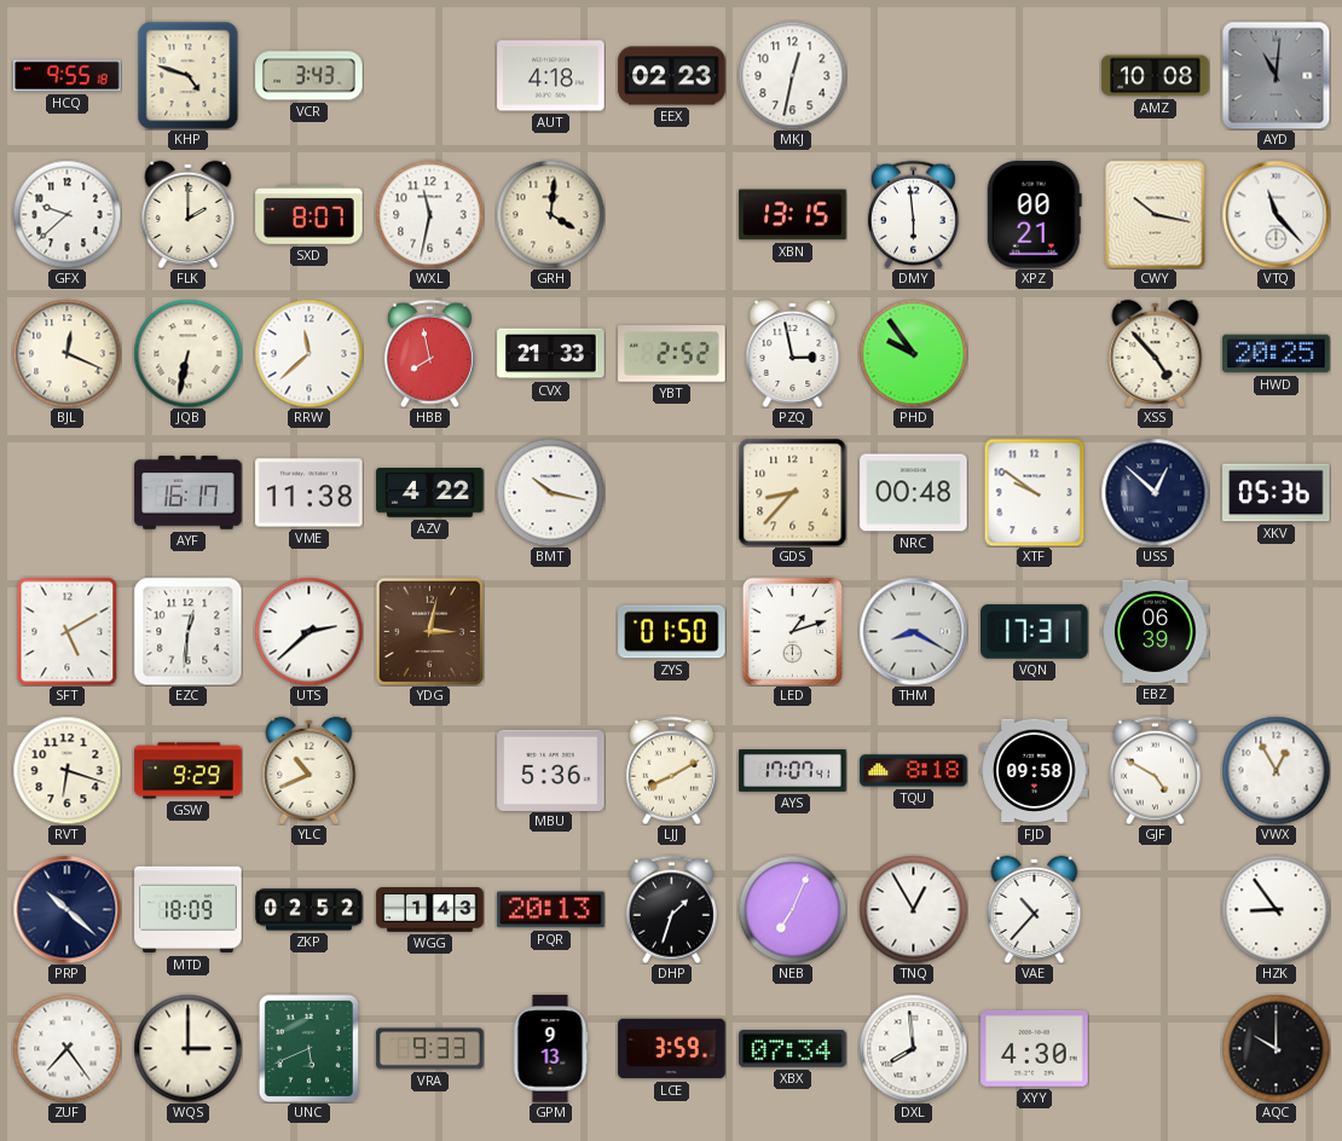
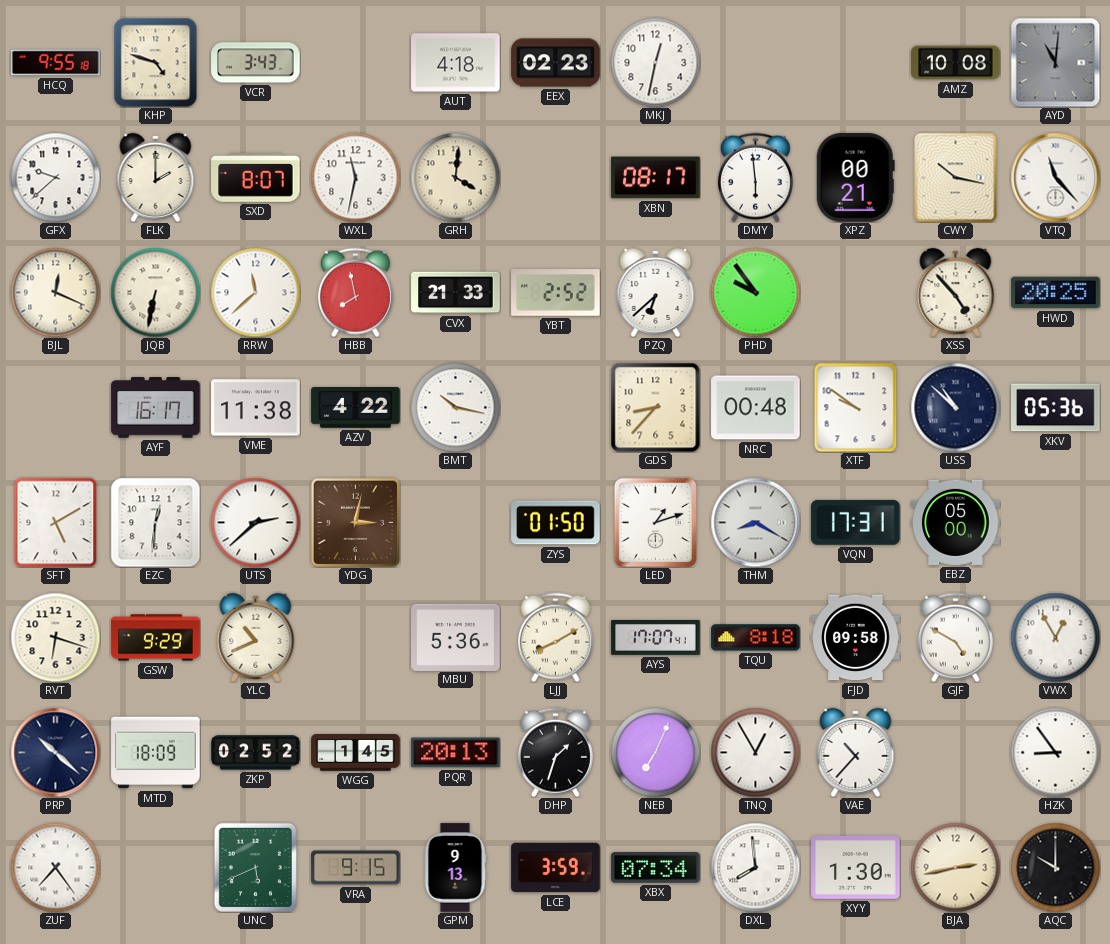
XBN: 13:15 -> 08:17
PZQ: 2:58 -> 6:38
USS: 12:52 -> 10:52
EBZ: 06:39 -> 05:00
WGG: 1:43 -> 1:45
WQS: 3:00 -> none
VRA: 9:33 -> 9:15
XYY: 4:30 -> 1:30
BJA: none -> 2:43
